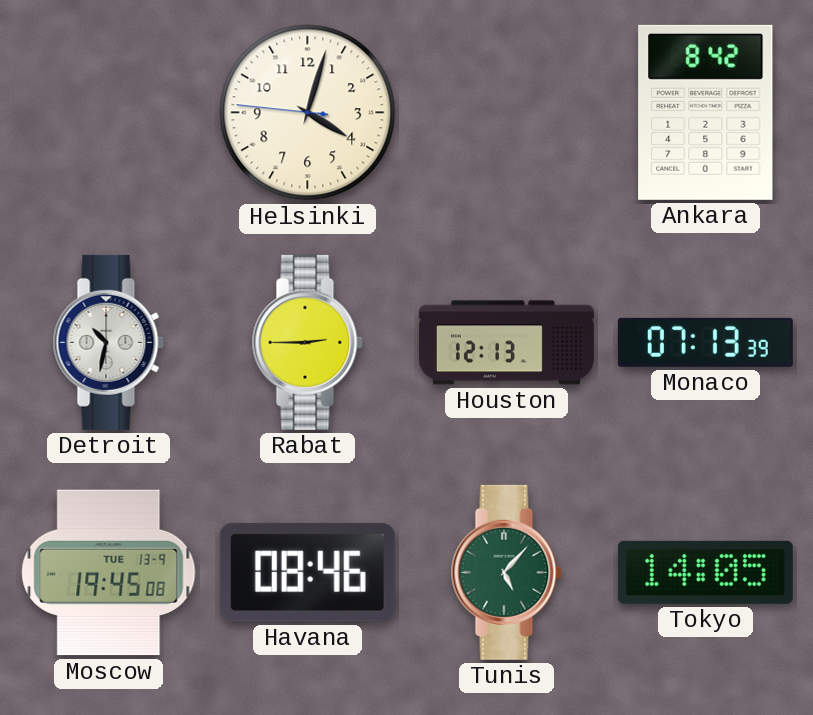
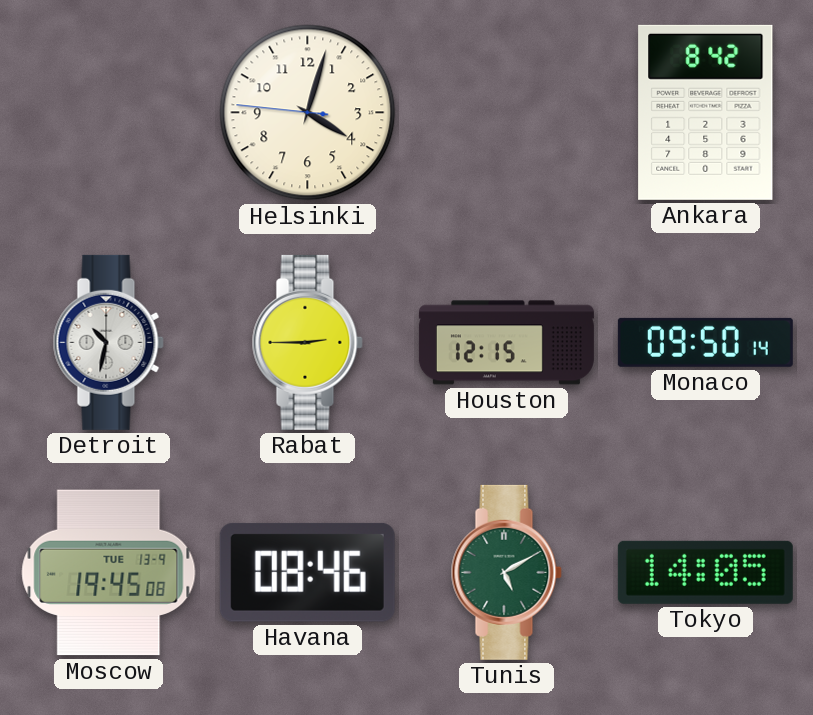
Houston: 12:13 -> 12:15
Monaco: 07:13 -> 09:50
Tunis: 5:07 -> 5:10
